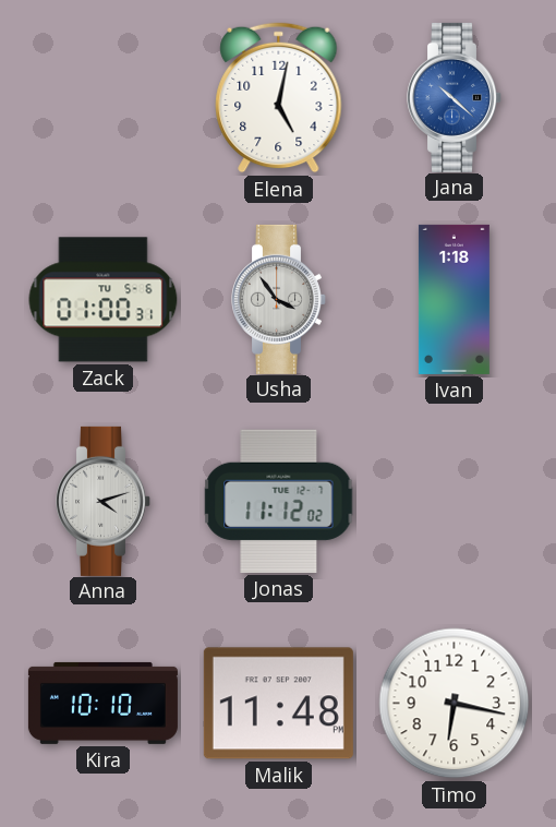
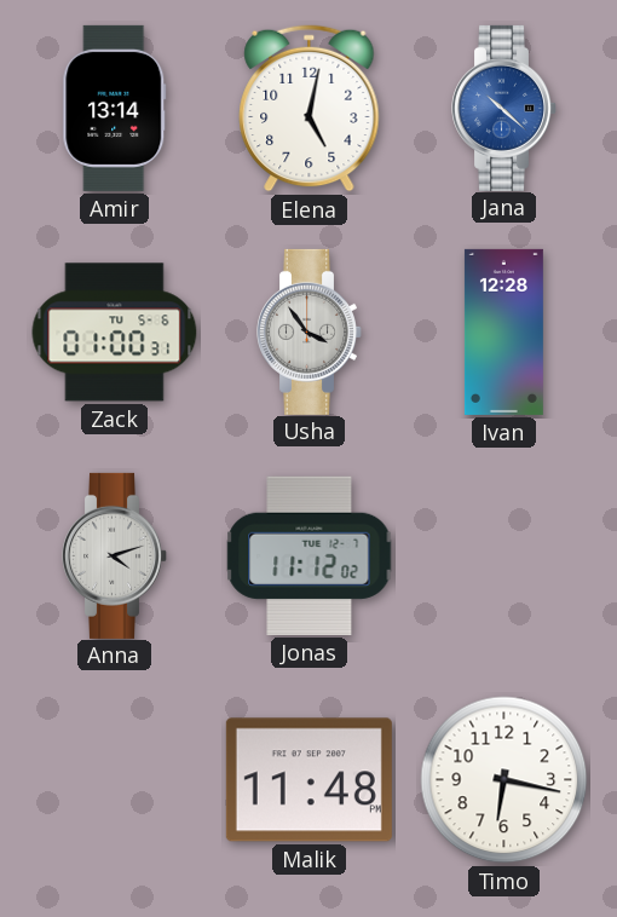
Amir: none -> 13:14
Ivan: 1:18 -> 12:28
Kira: 10:10 -> none
